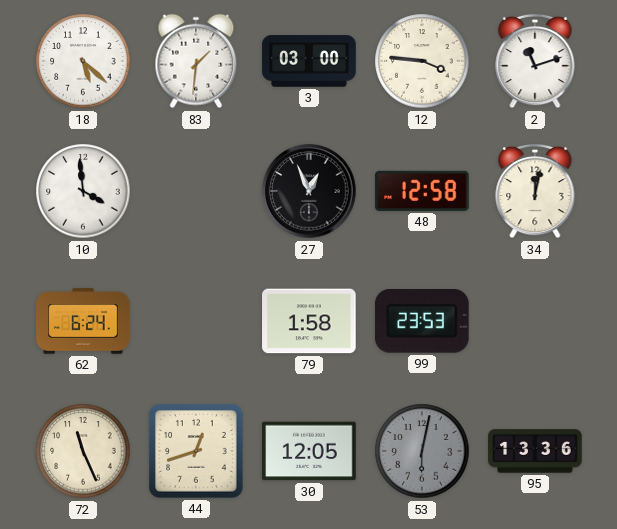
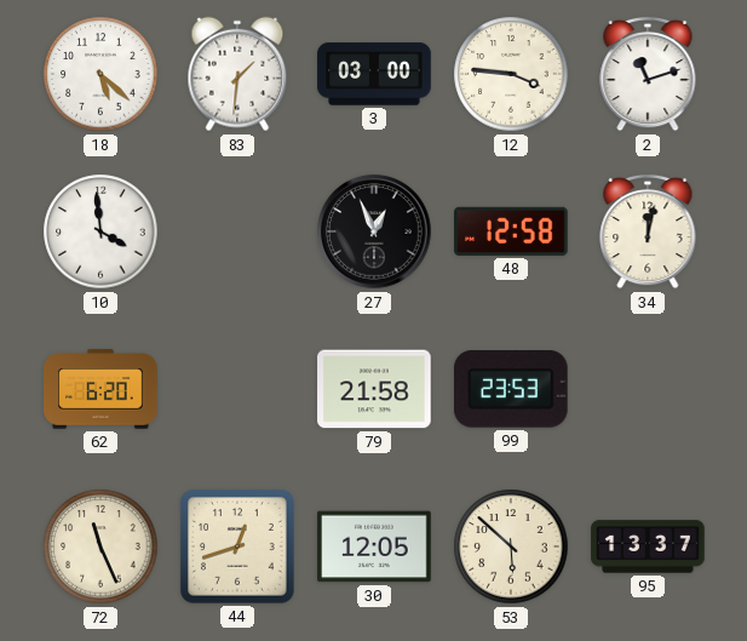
62: 6:24 -> 6:20
79: 1:58 -> 21:58
53: 6:02 -> 5:52
53 dial: grey -> cream
95: 13:36 -> 13:37
